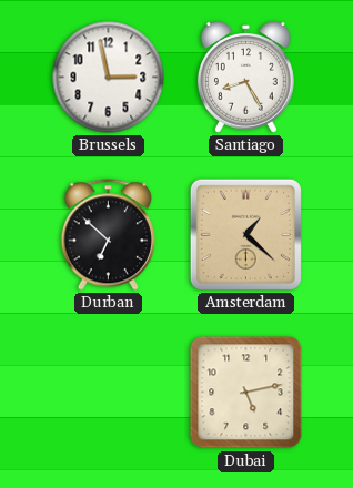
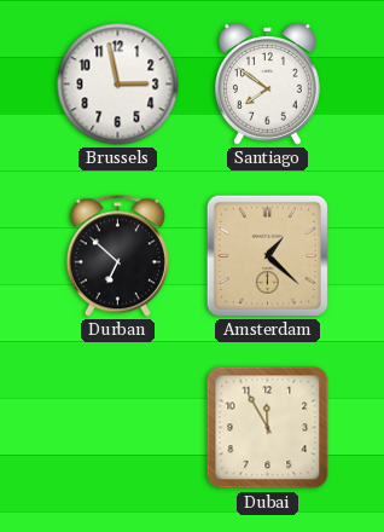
Santiago: 8:25 -> 7:51
Dubai: 5:13 -> 11:55
